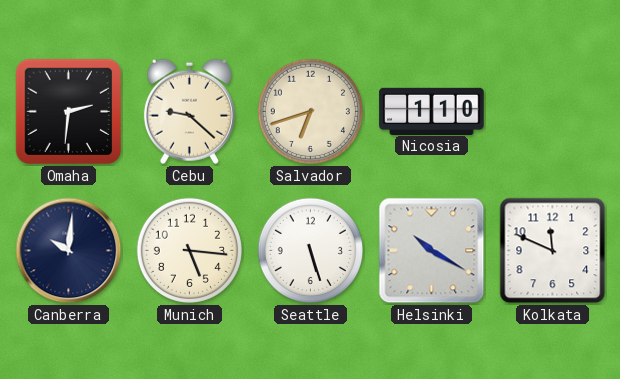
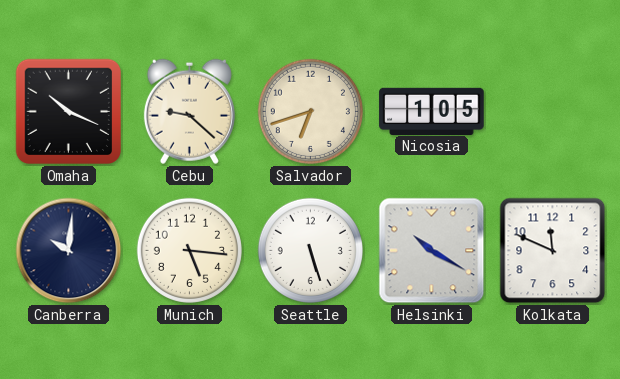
Omaha: 2:31 -> 10:19
Nicosia: 1:10 -> 1:05
